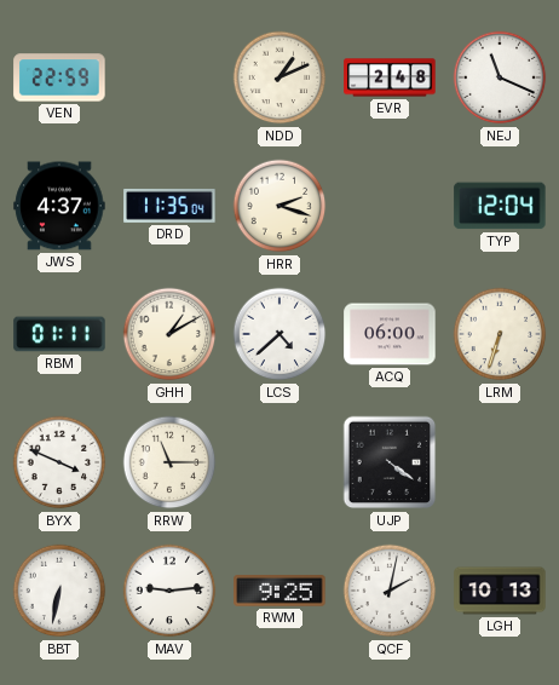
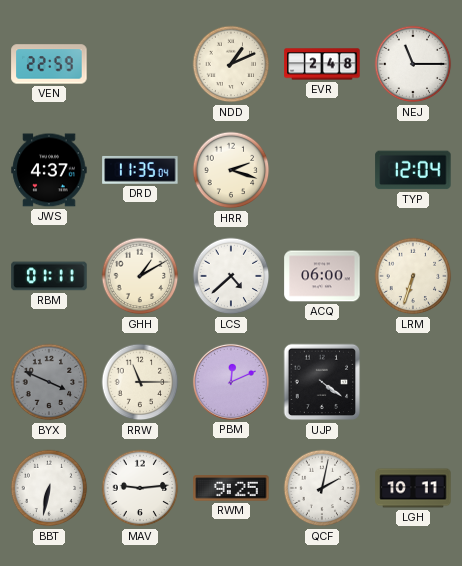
NEJ: 11:19 -> 11:15
BYX dial: white -> grey
PBM: none -> 12:11
LGH: 10:13 -> 10:11
